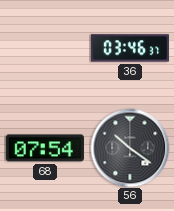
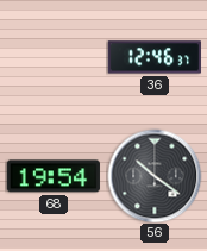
36: 03:46 -> 12:46
68: 07:54 -> 19:54
